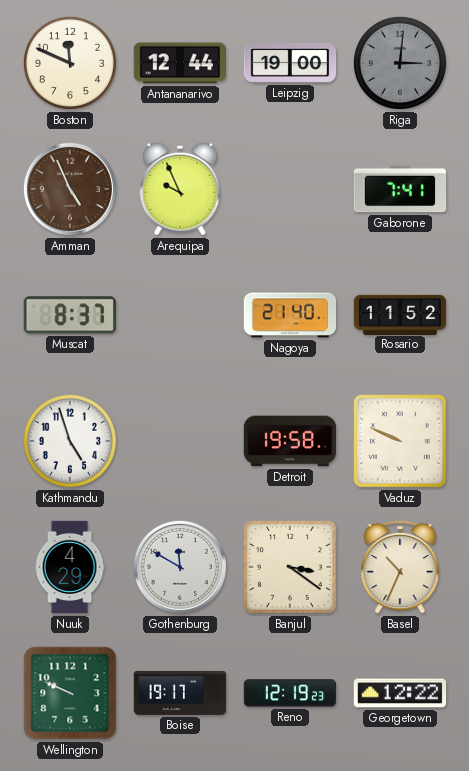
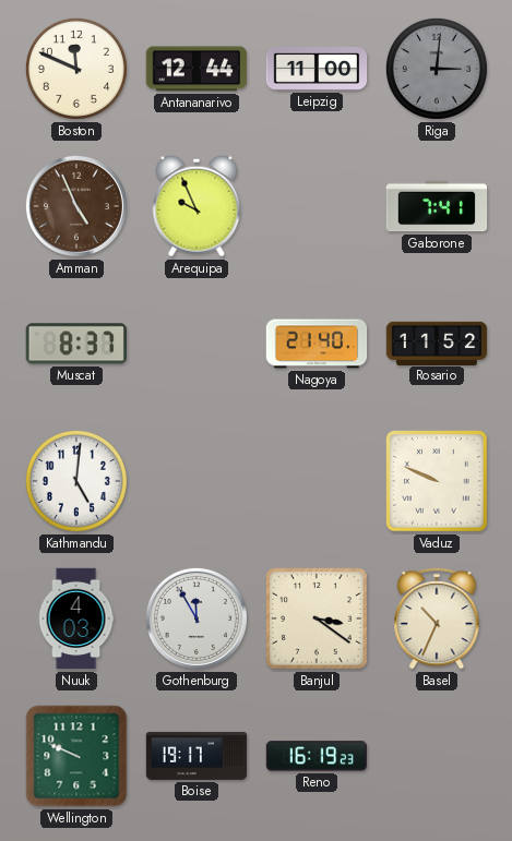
Leipzig: 19:00 -> 11:00
Kathmandu: 4:57 -> 5:01
Detroit: 19:58 -> none
Nuuk: 4:29 -> 4:03
Gothenburg: 11:50 -> 11:55
Reno: 12:19 -> 16:19
Georgetown: 12:22 -> none
